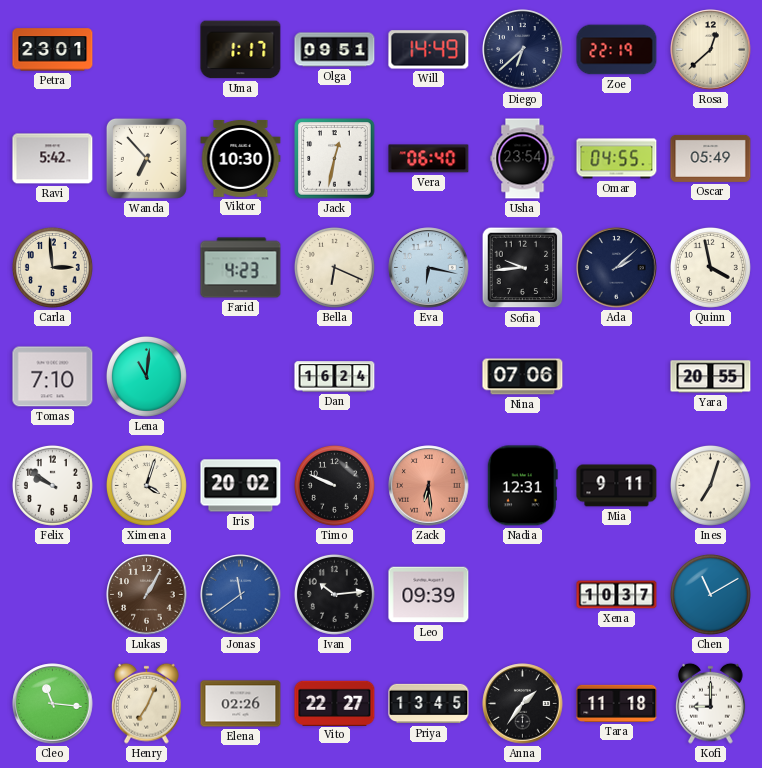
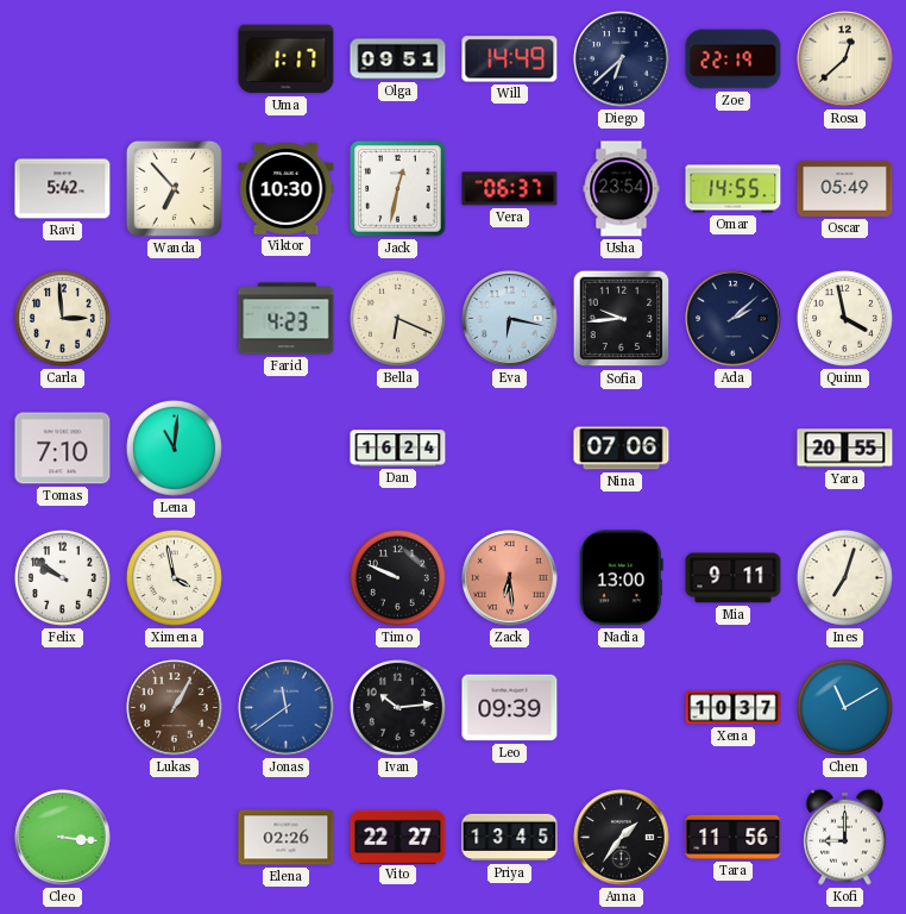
Petra: 23:01 -> none
Vera: 06:40 -> 06:37
Omar: 04:55 -> 14:55
Ximena: 4:03 -> 3:58
Iris: 20:02 -> none
Nadia: 12:31 -> 13:00
Cleo: 11:16 -> 3:16
Henry: 7:04 -> none
Tara: 11:18 -> 11:56
